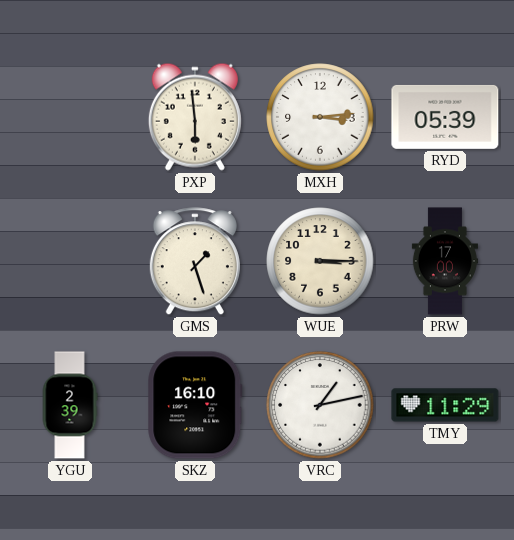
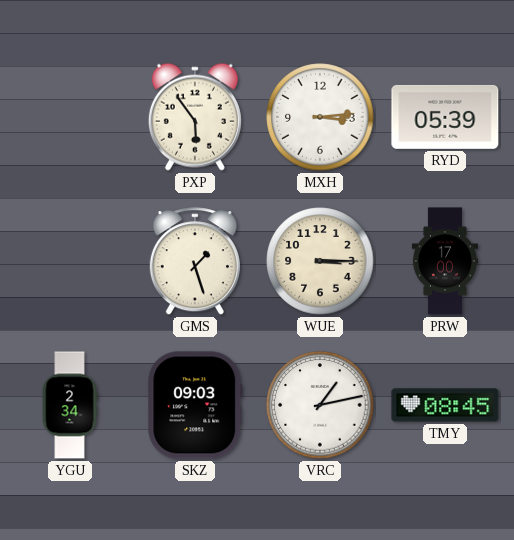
PXP: 5:59 -> 5:54
YGU: 2:39 -> 2:34
SKZ: 16:10 -> 09:03
TMY: 11:29 -> 08:45
